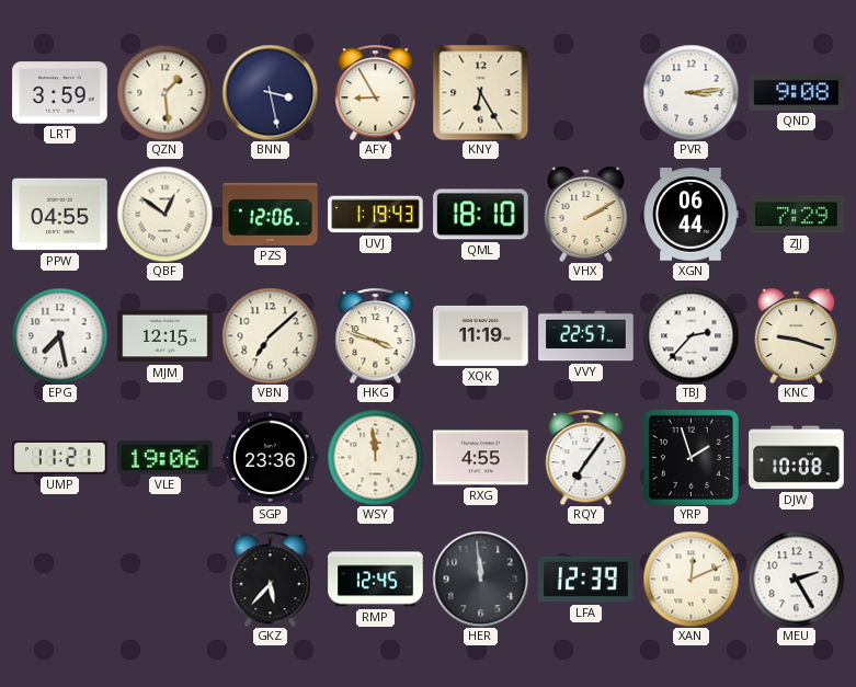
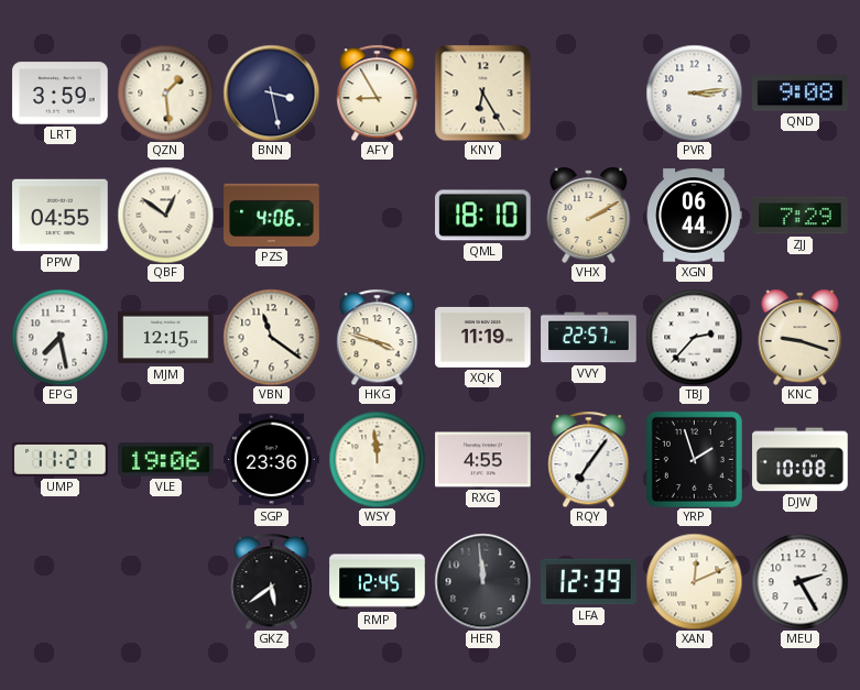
PZS: 12:06 -> 4:06
UVJ: 1:19 -> none
VBN: 7:08 -> 11:21
GKZ: 5:37 -> 5:39
